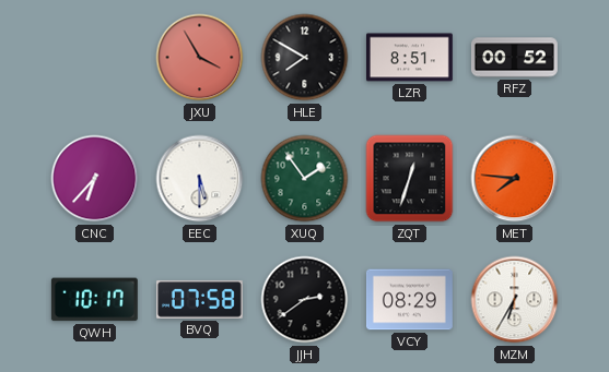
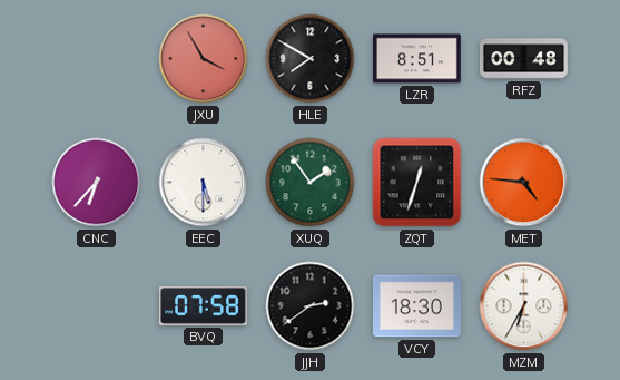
RFZ: 00:52 -> 00:48
MET: 7:46 -> 4:46
QWH: 10:17 -> none
VCY: 08:29 -> 18:30
